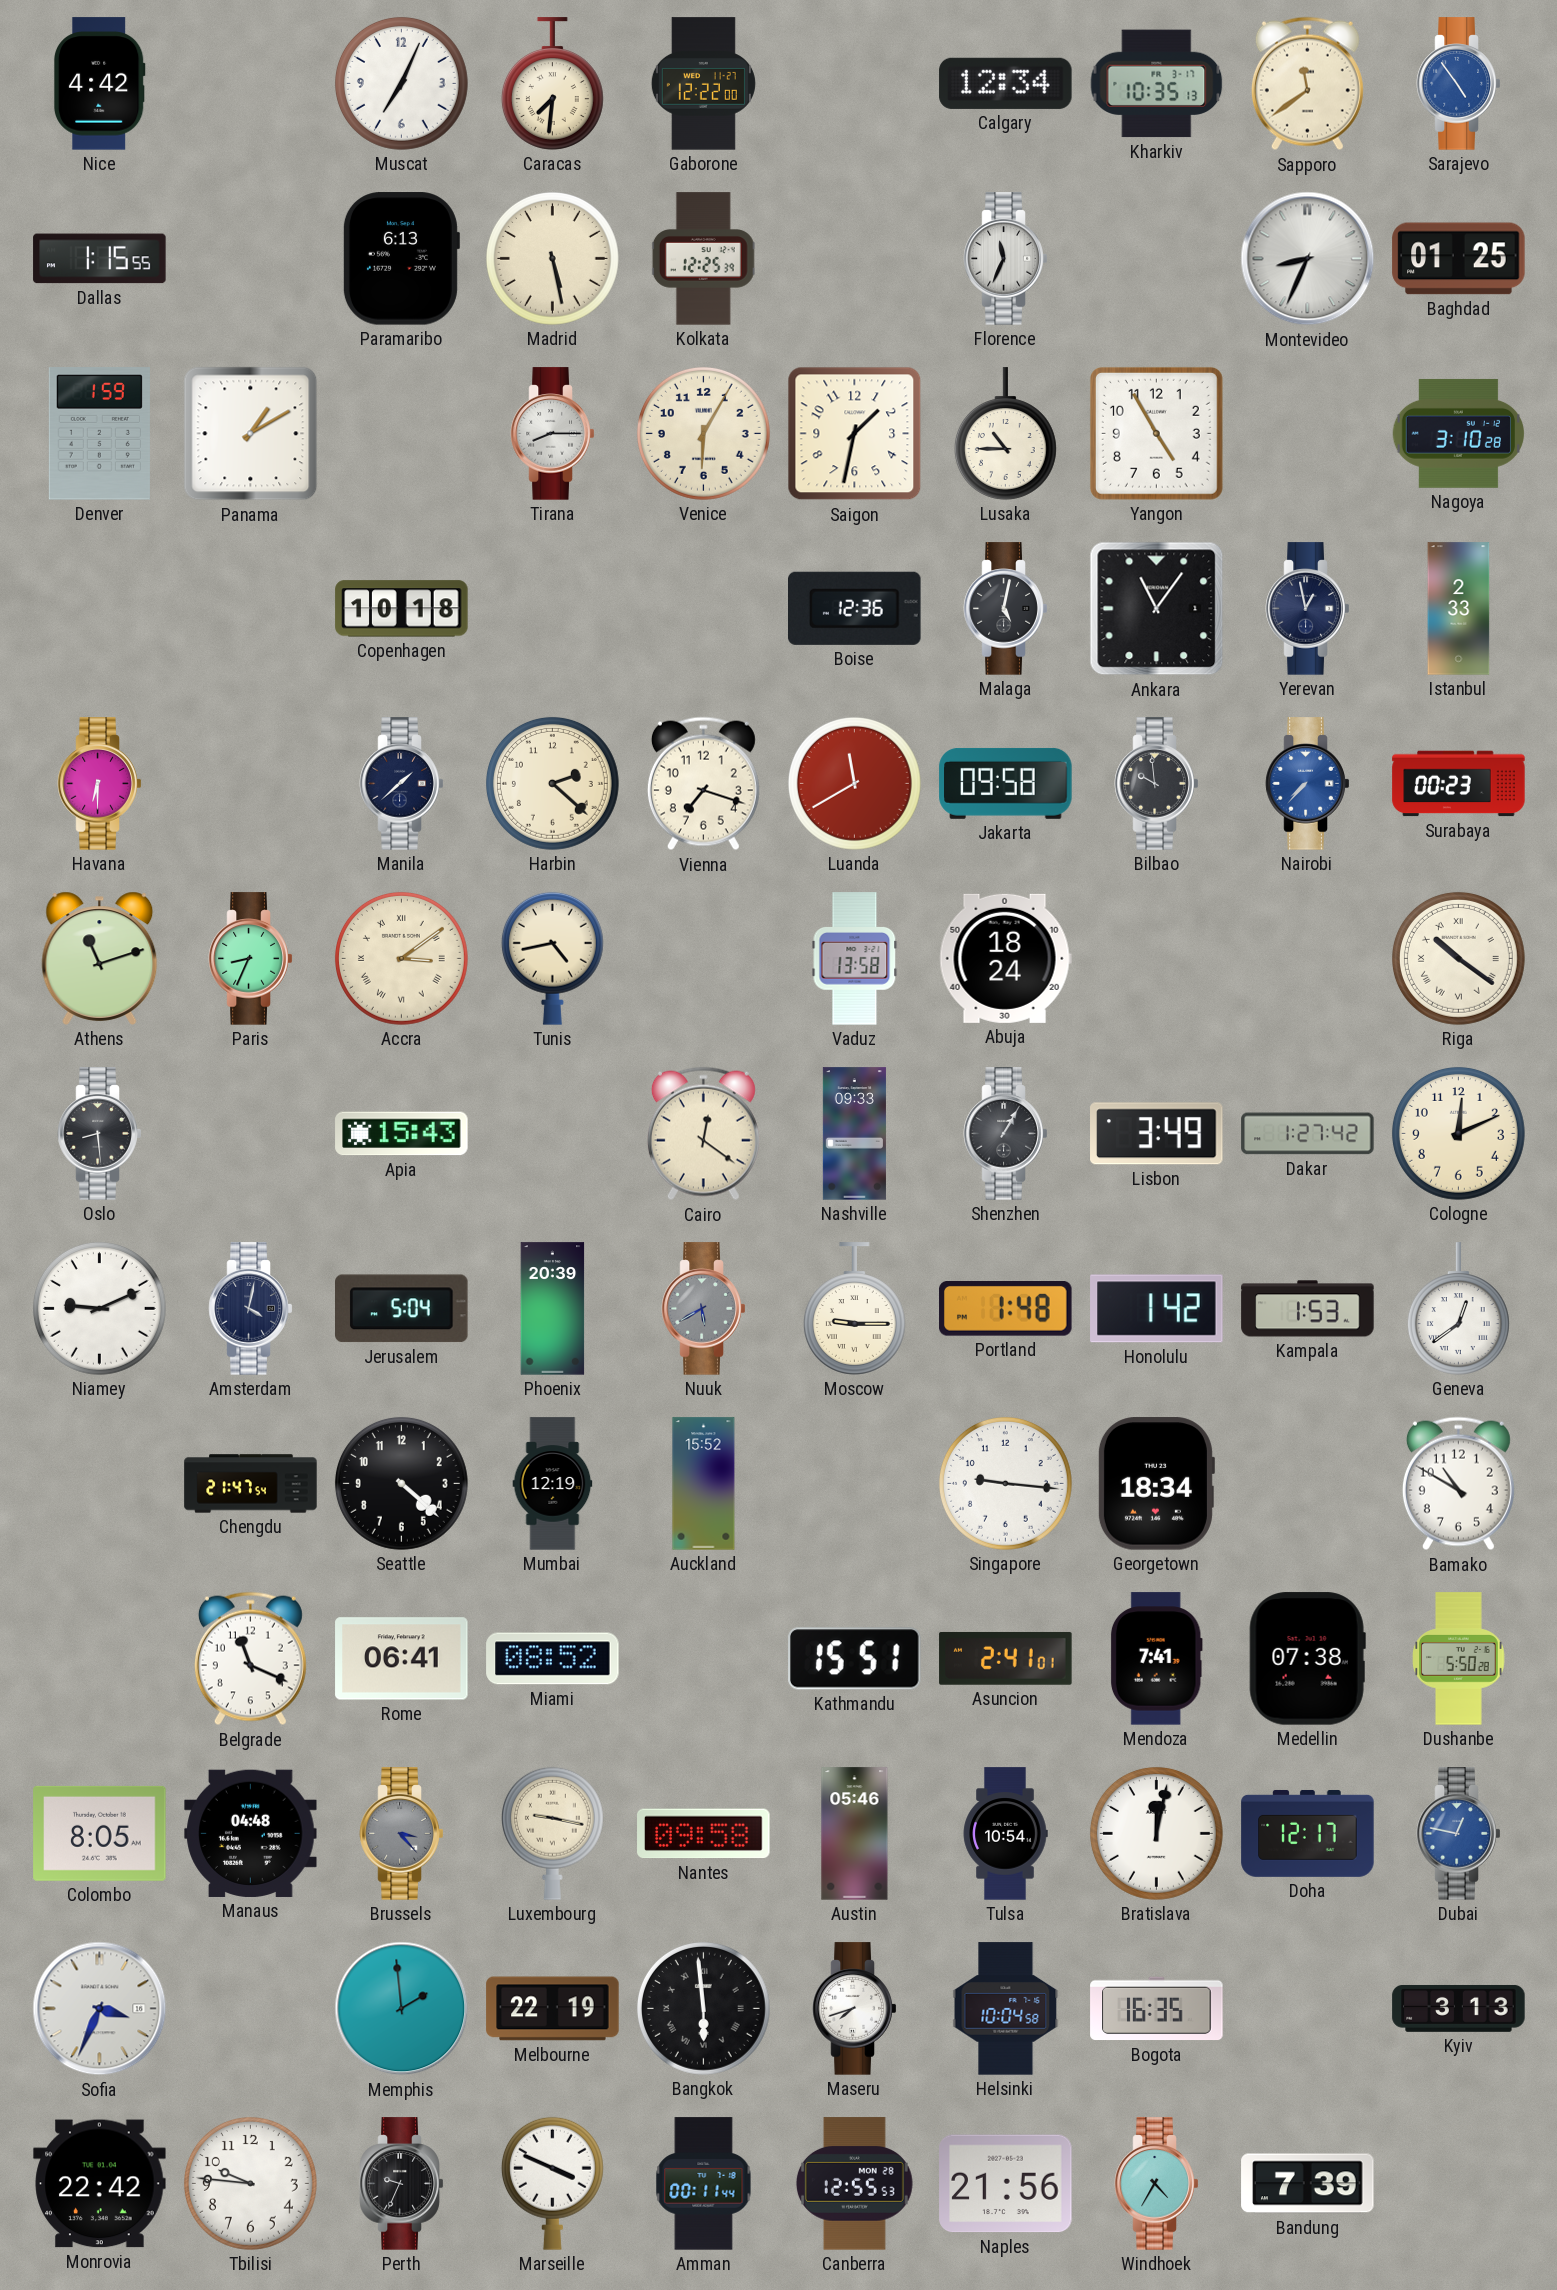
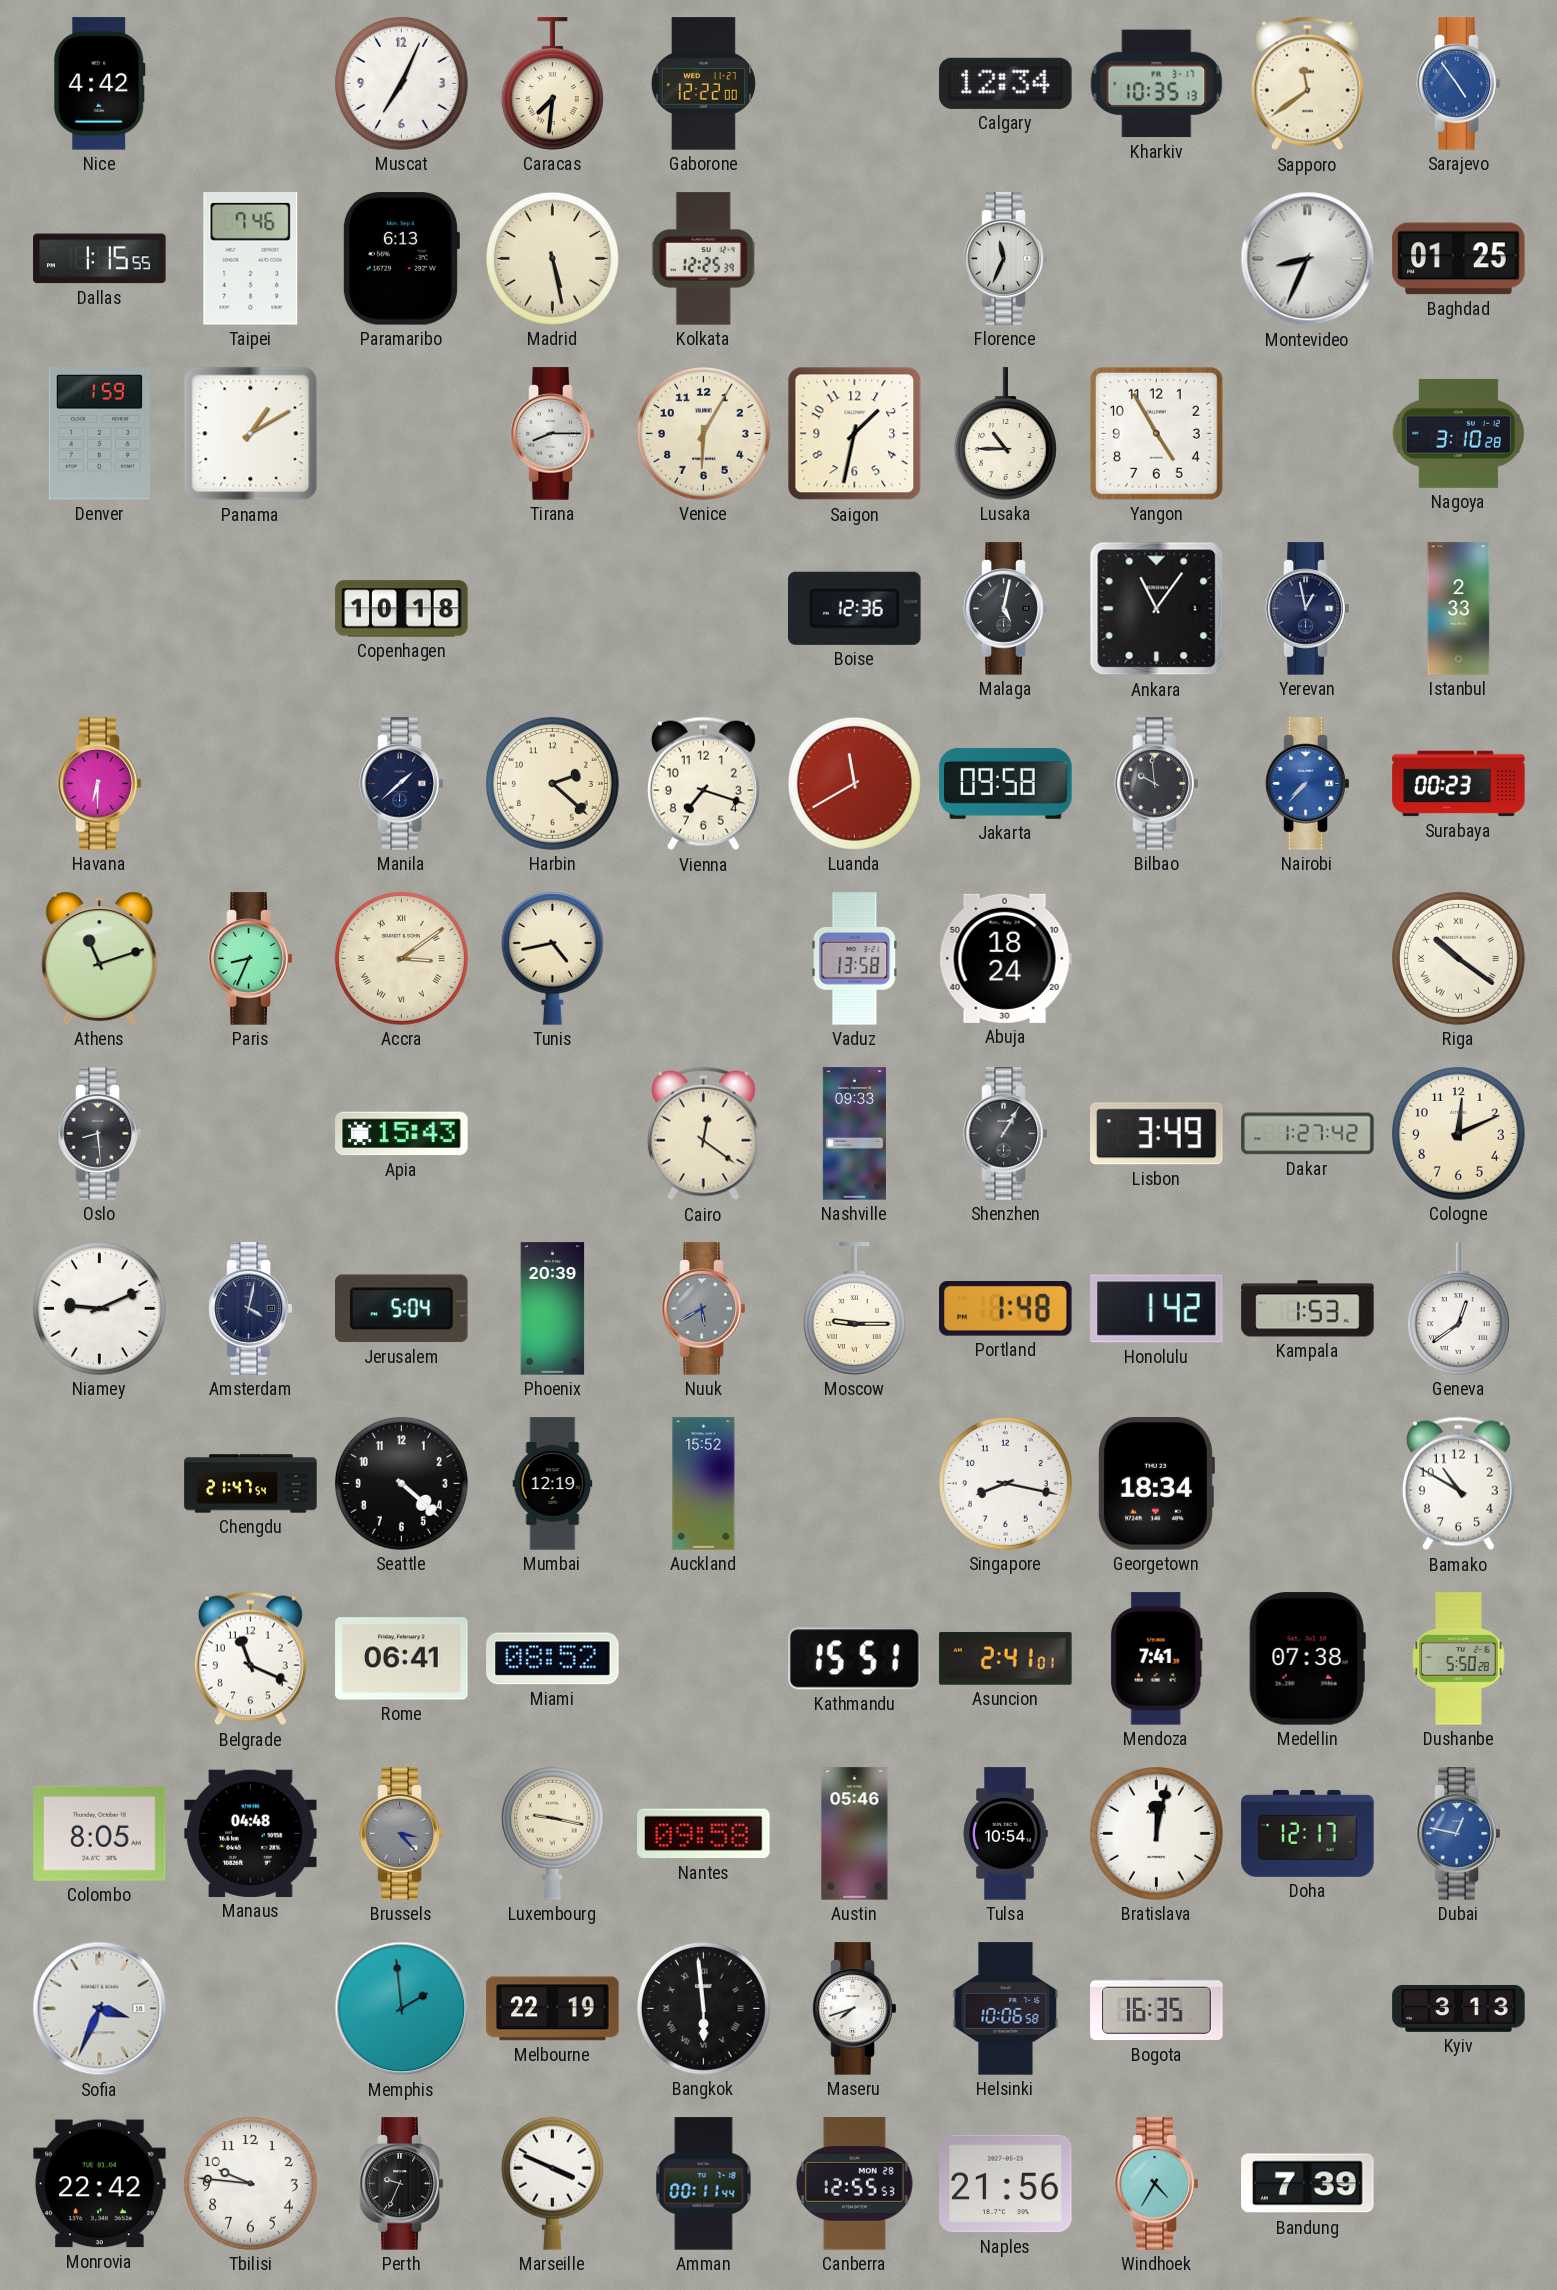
Taipei: none -> 7:46
Singapore: 9:16 -> 8:17
Helsinki: 10:04 -> 10:06
